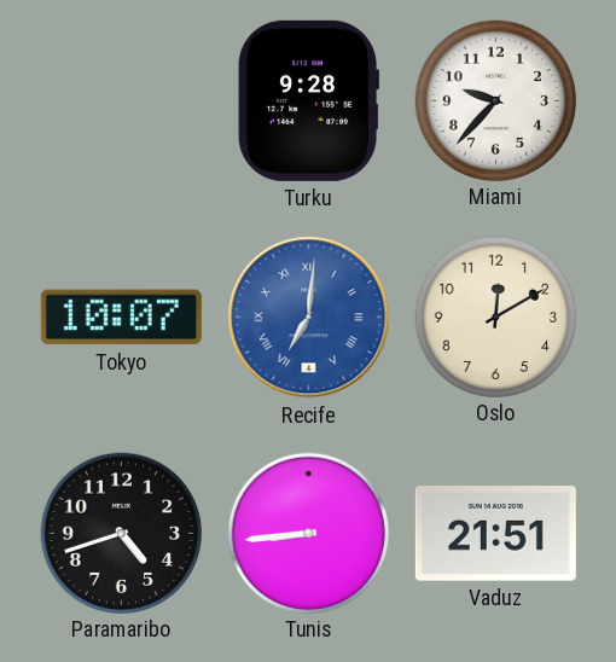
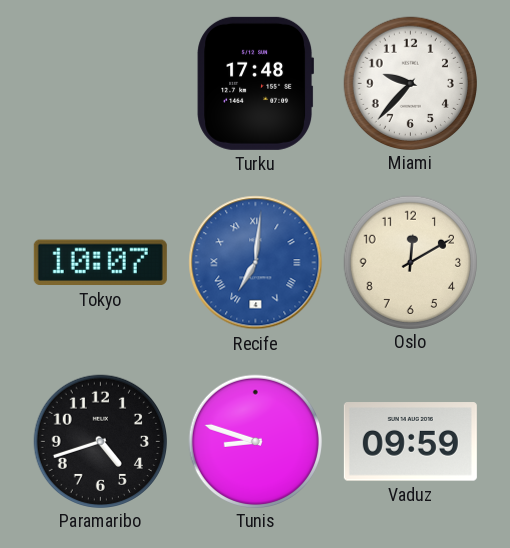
Turku: 9:28 -> 17:48
Tunis: 8:44 -> 8:48
Vaduz: 21:51 -> 09:59
